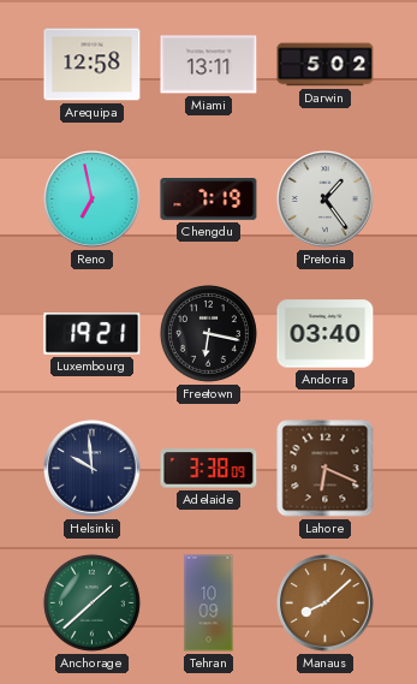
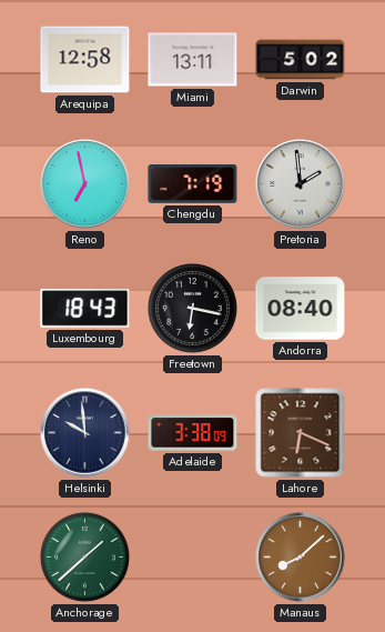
Pretoria: 1:24 -> 1:59
Luxembourg: 19:21 -> 18:43
Andorra: 03:40 -> 08:40
Tehran: 10:09 -> none
